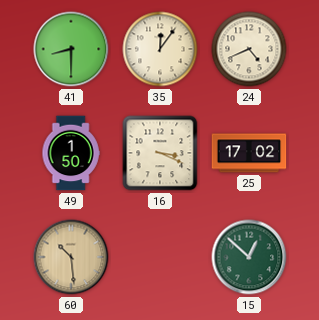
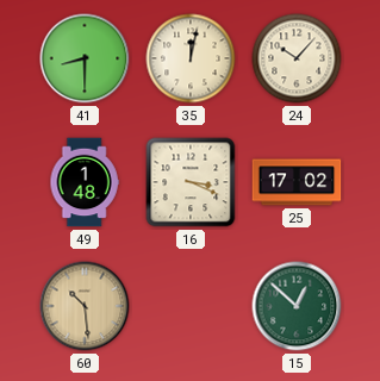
35: 12:06 -> 12:02
24: 4:41 -> 10:07
49: 1:50 -> 1:48
